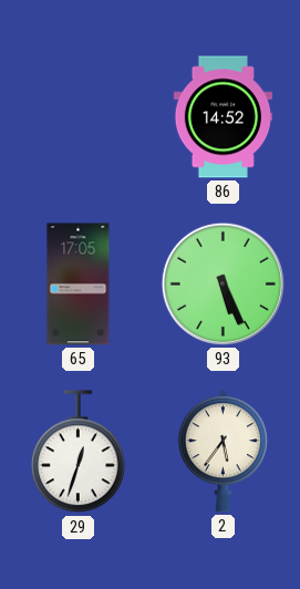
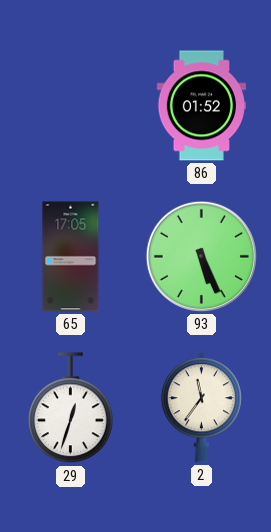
86: 14:52 -> 01:52
2: 5:36 -> 11:36
